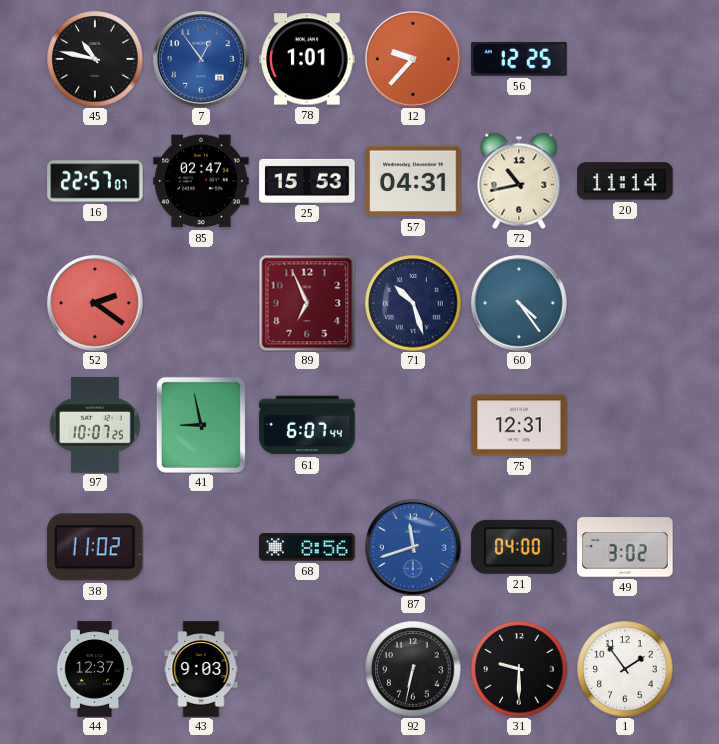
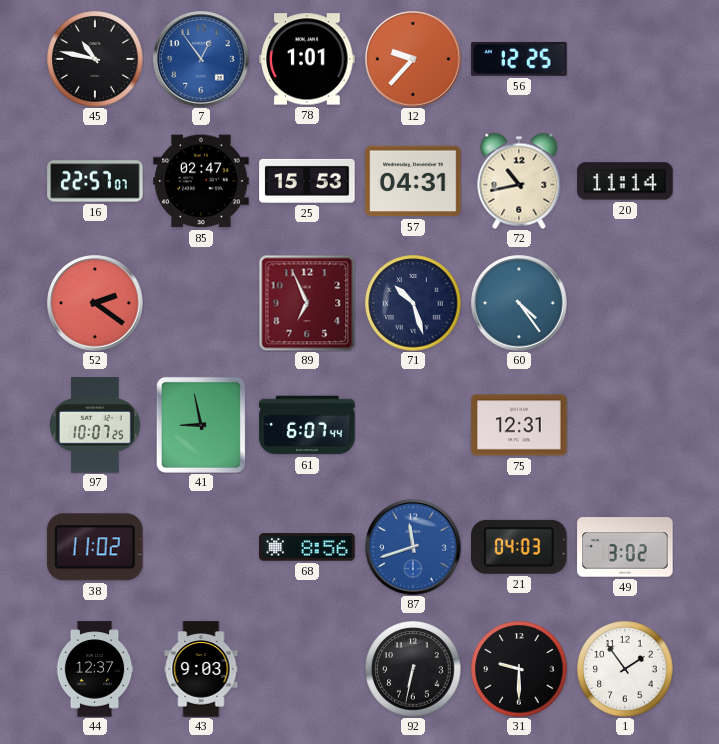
21: 04:00 -> 04:03
